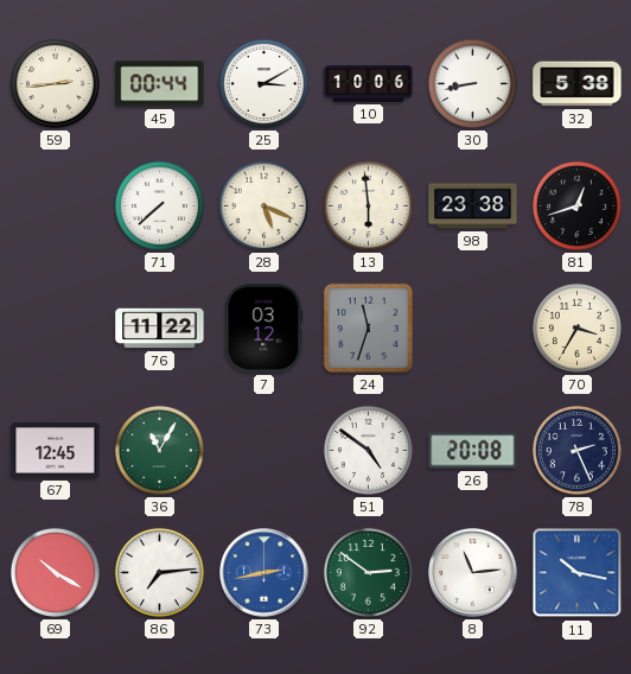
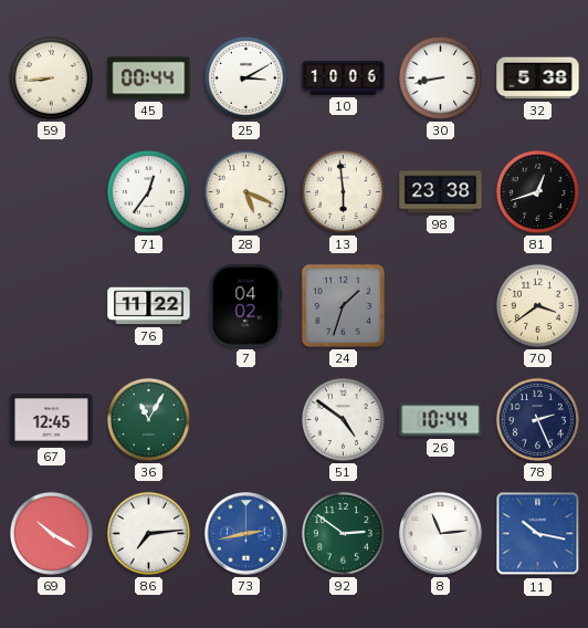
59: 2:44 -> 8:44
71: 7:38 -> 12:36
7: 03:12 -> 04:02
24: 11:33 -> 1:33
70: 3:35 -> 3:39
26: 20:08 -> 10:44
